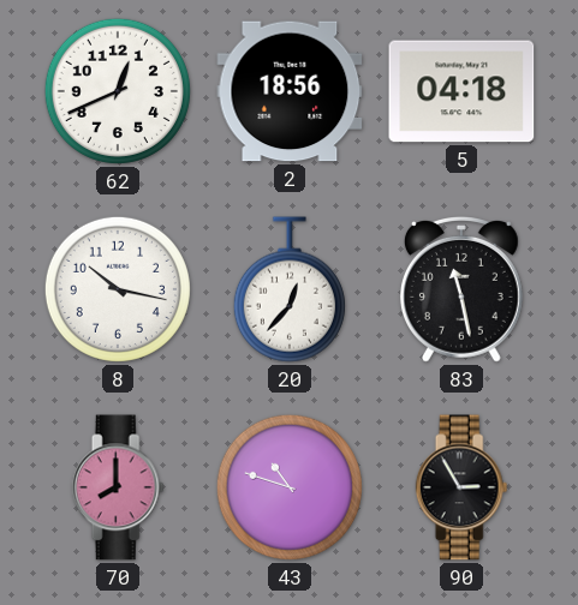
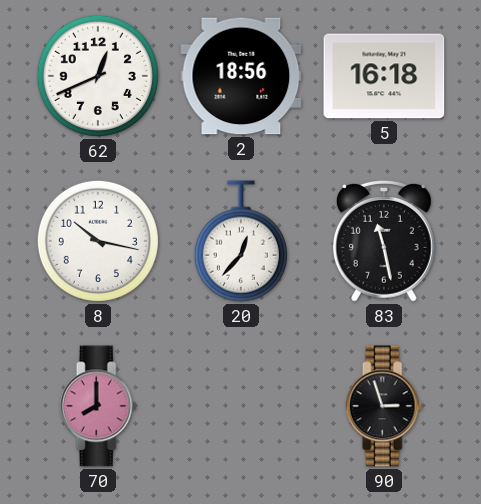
5: 04:18 -> 16:18
43: 10:48 -> none
90: 2:55 -> 2:57
